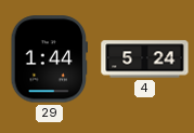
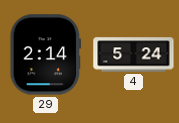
29: 1:44 -> 2:14
